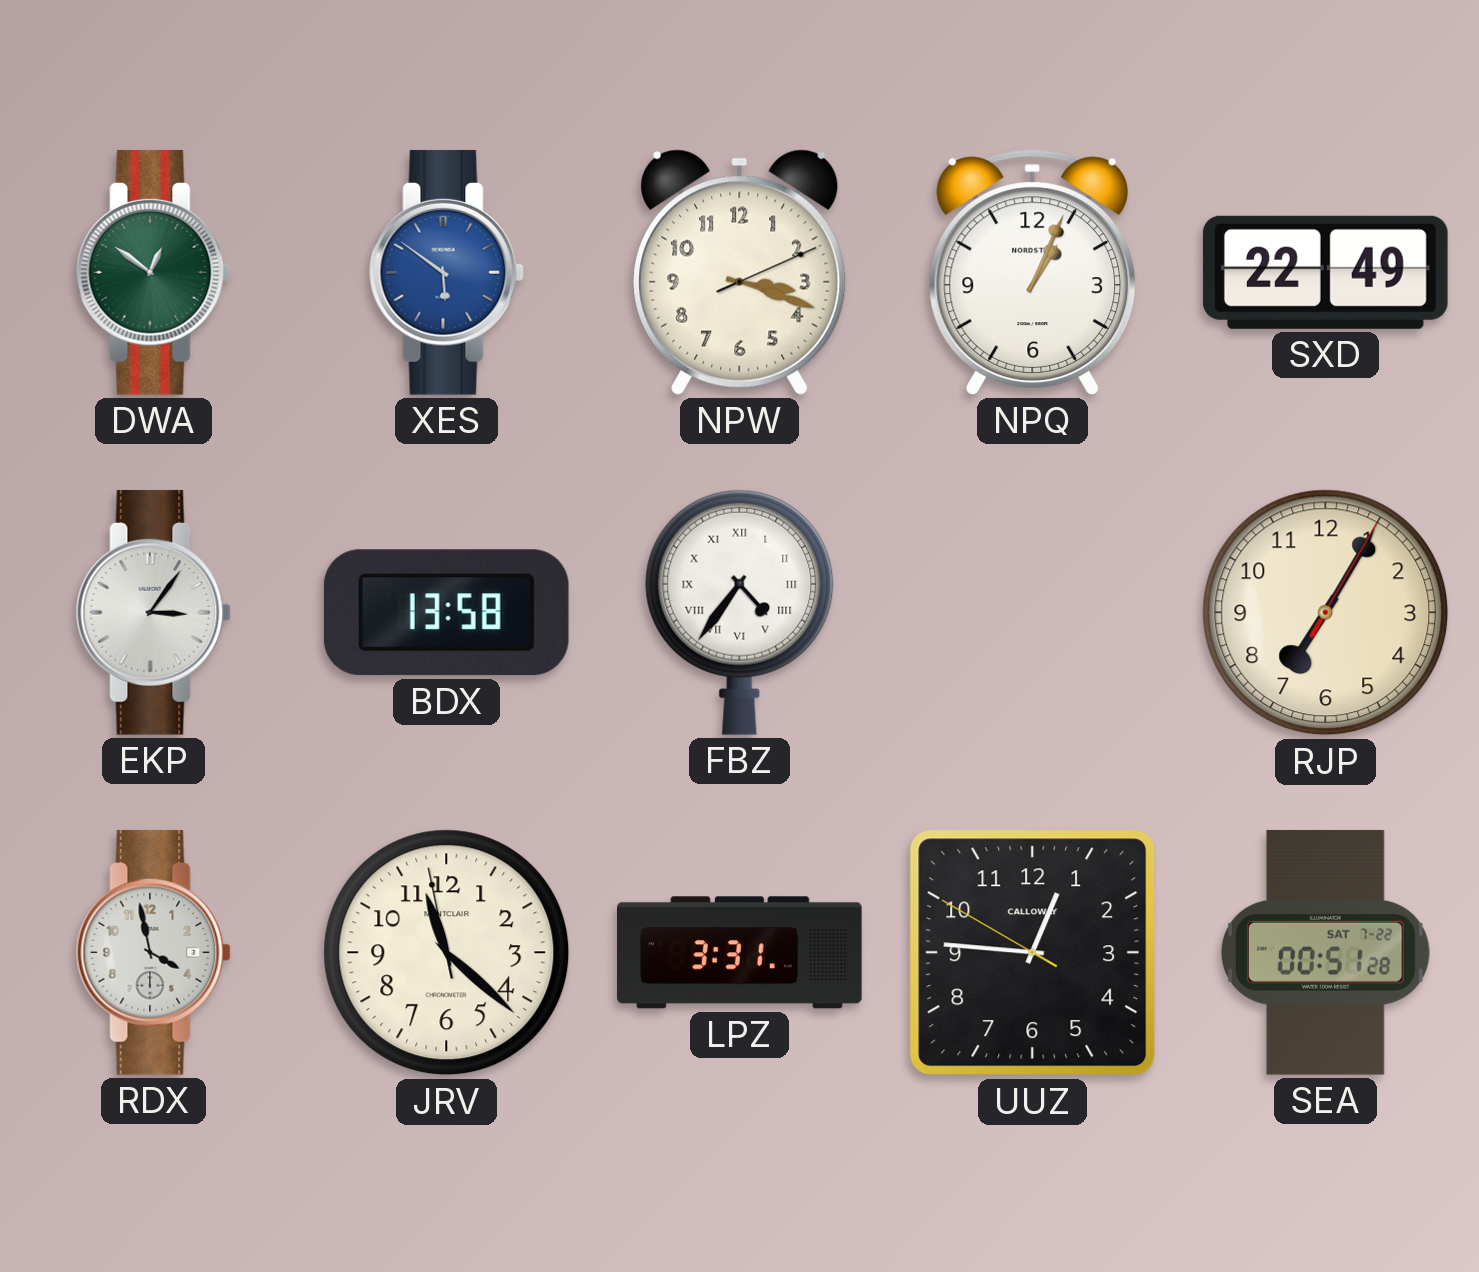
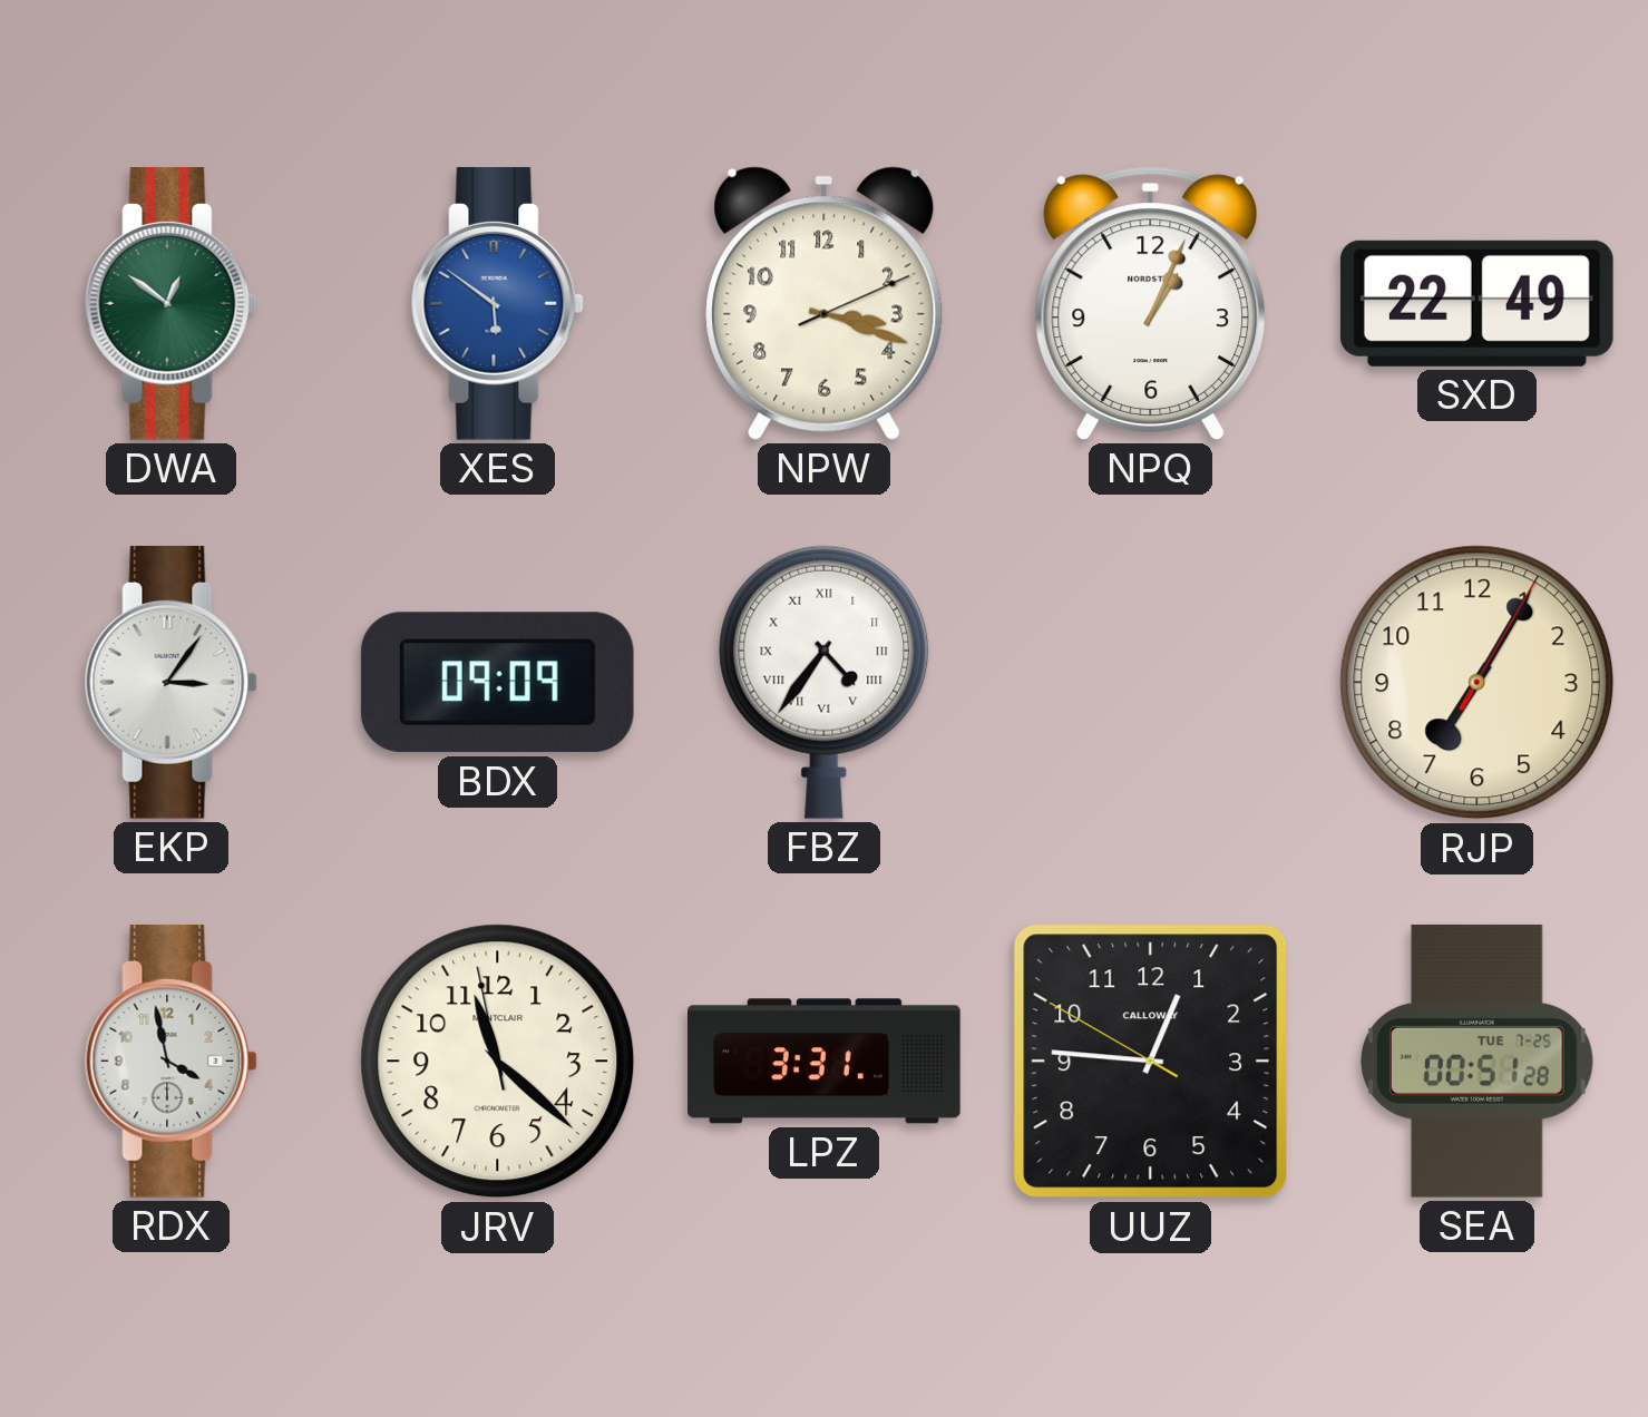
BDX: 13:58 -> 09:09
SEA date: SAT 7-22 -> TUE 7-25
